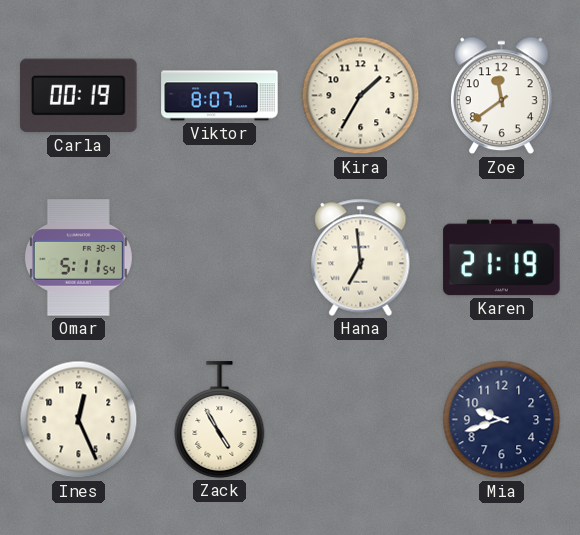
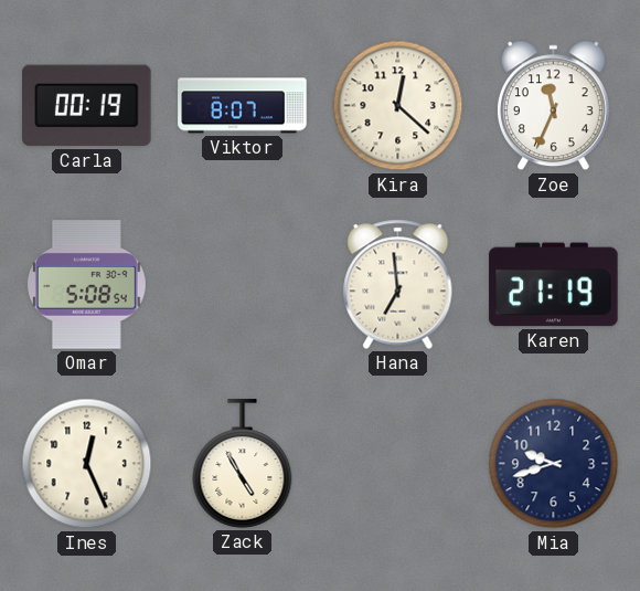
Kira: 1:35 -> 12:22
Zoe: 11:39 -> 11:34
Omar: 5:11 -> 5:08
